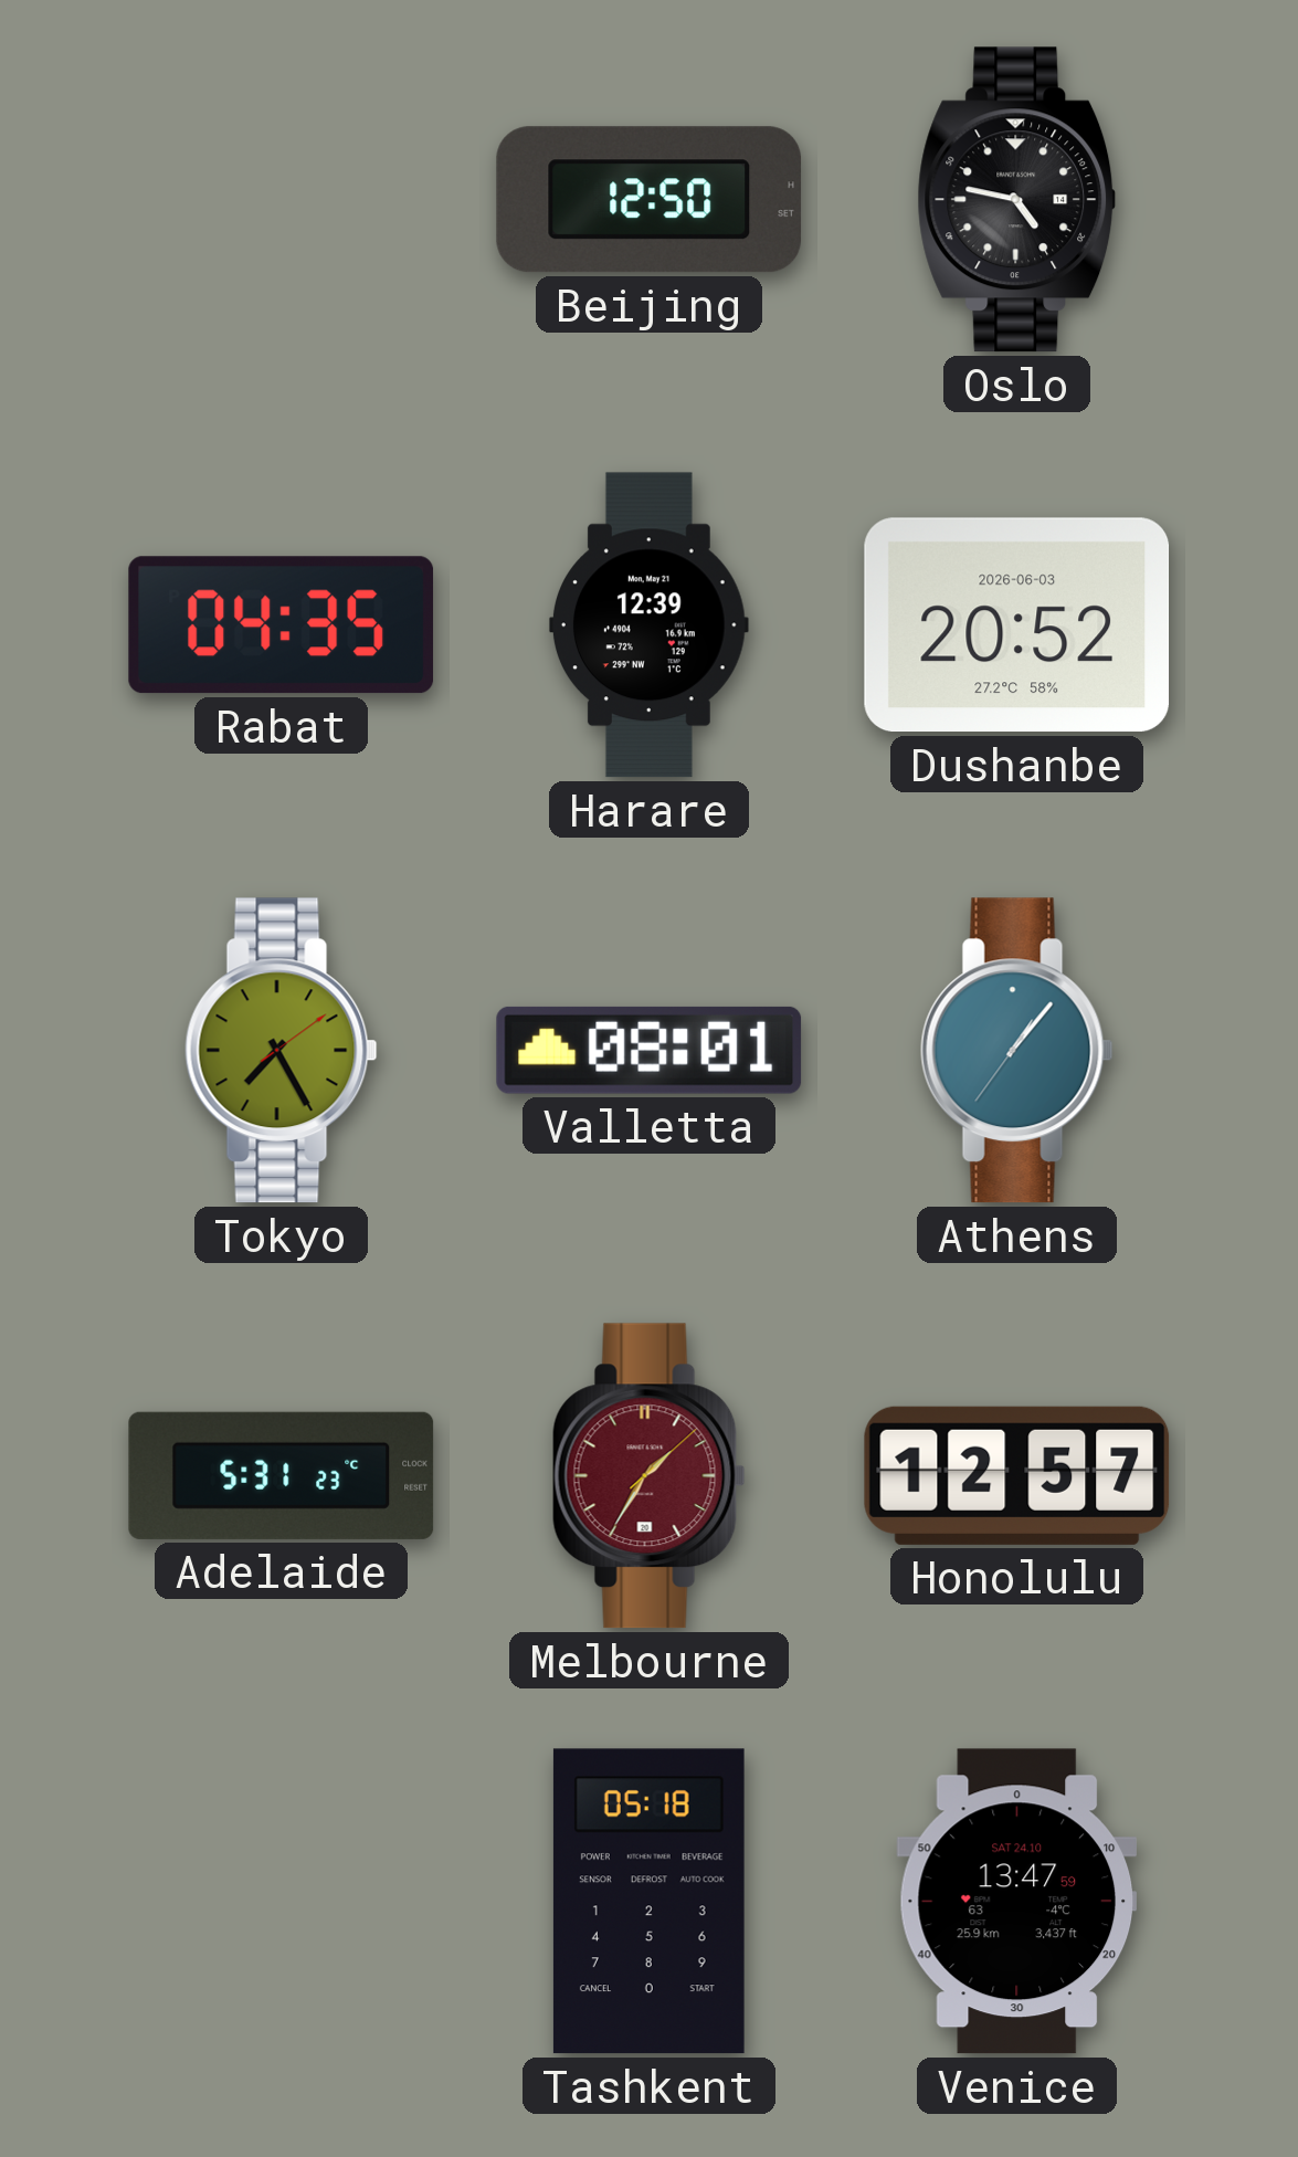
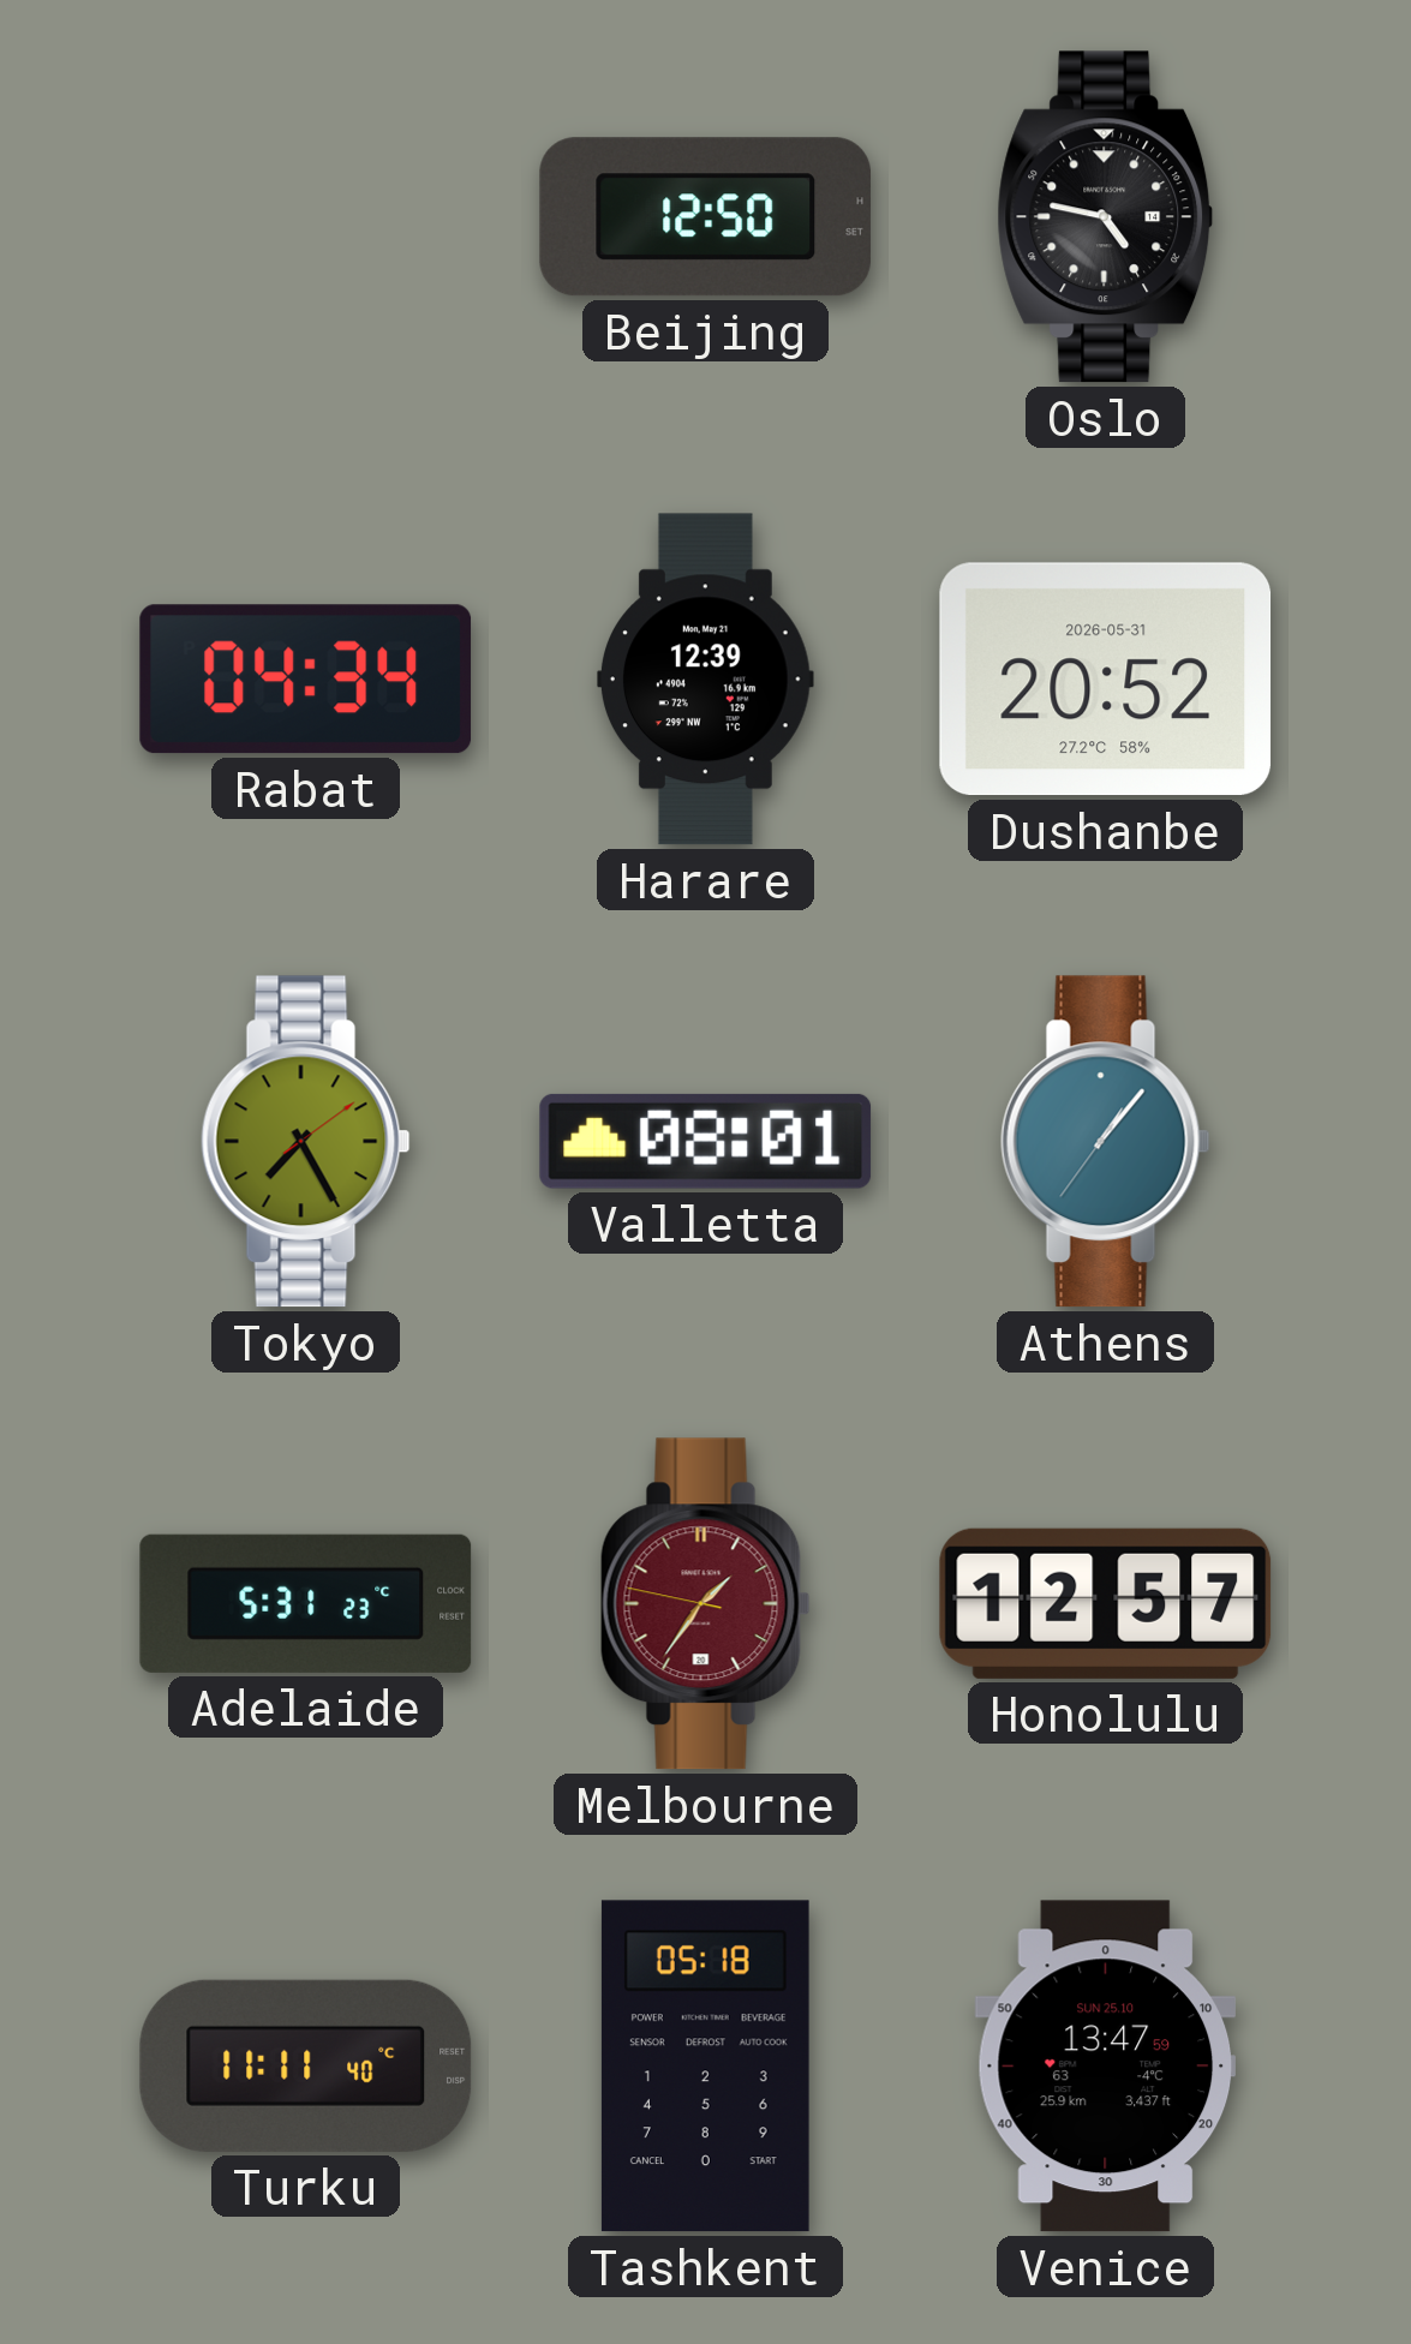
Rabat: 04:35 -> 04:34
Dushanbe date: 2026-06-03 -> 2026-05-31
Melbourne: 1:35:08 -> 1:35:47
Turku: none -> 11:11
Venice date: SAT 24.10 -> SUN 25.10
